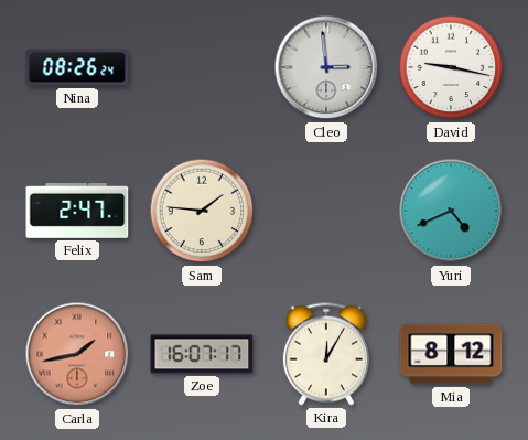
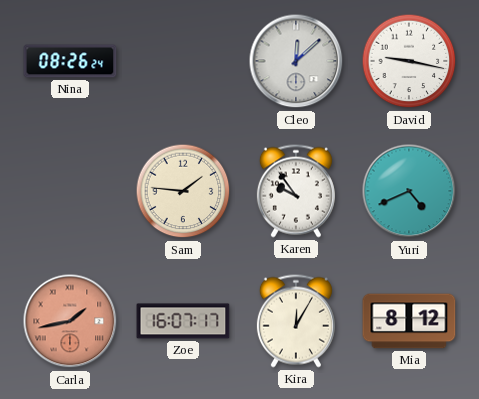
Cleo: 2:59 -> 12:08
Felix: 2:47 -> none
Karen: none -> 9:54
